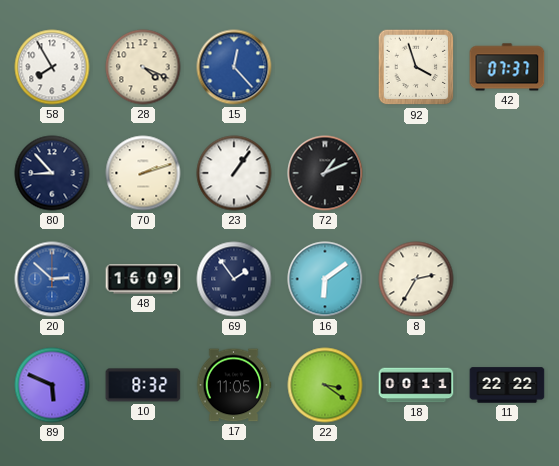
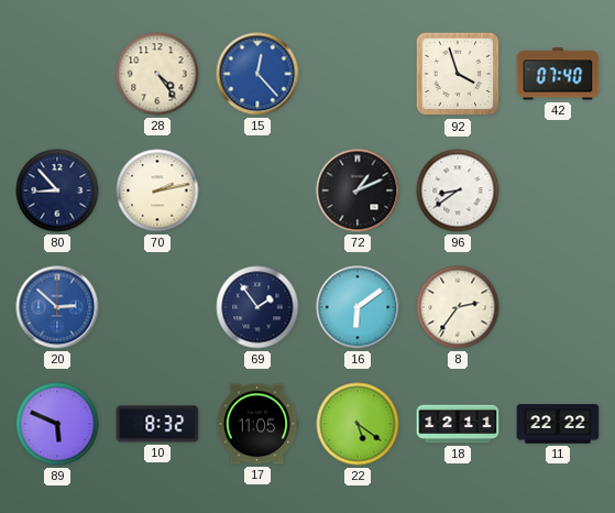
58: 7:55 -> none
28: 4:19 -> 4:24
42: 07:37 -> 07:40
70: 2:12 -> 2:13
23: 1:06 -> none
96: none -> 8:39
48: 16:09 -> none
8: 2:35 -> 2:36
22: 3:21 -> 5:21
18: 00:11 -> 12:11
